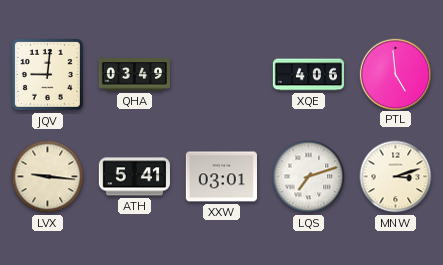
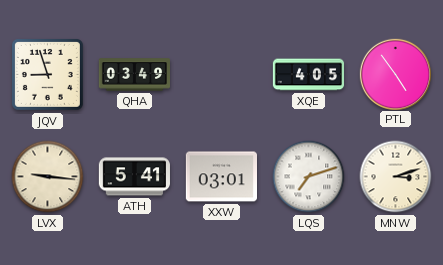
JQV: 9:01 -> 8:57
XQE: 4:06 -> 4:05
PTL: 4:59 -> 4:54
